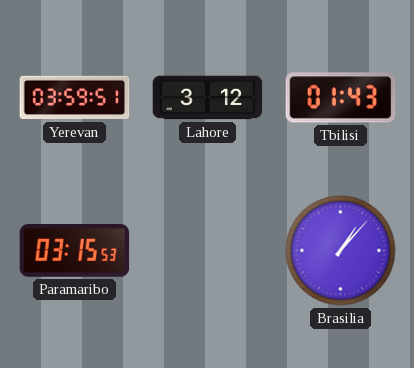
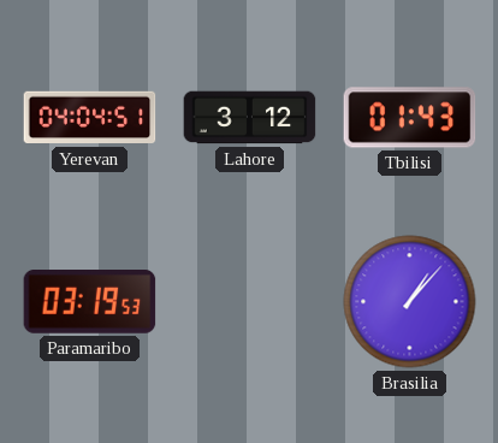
Yerevan: 03:59 -> 04:04
Paramaribo: 03:15 -> 03:19
